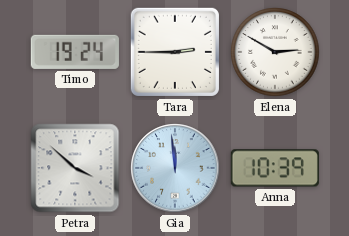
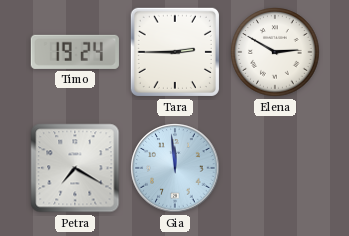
Petra: 3:52 -> 7:20
Anna: 10:39 -> none
